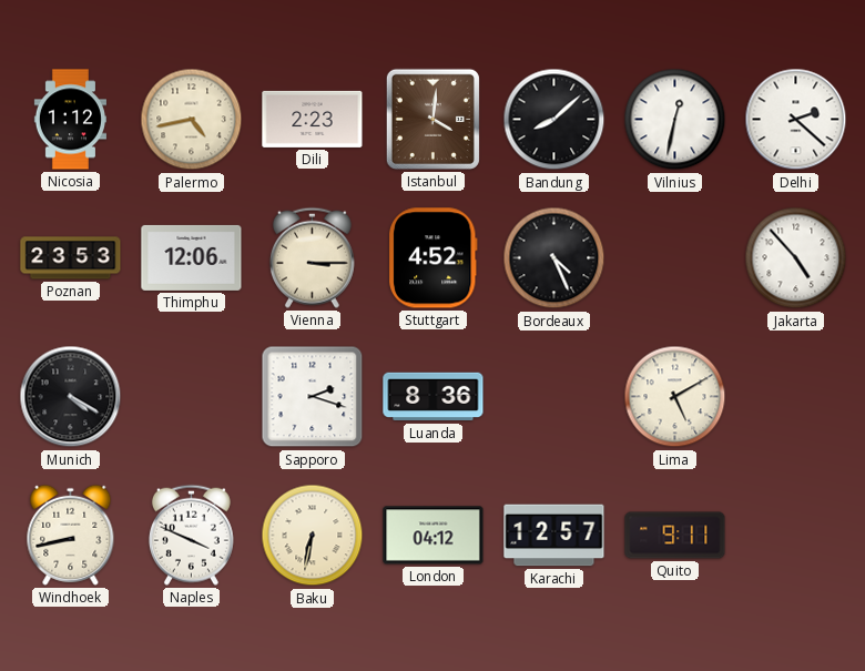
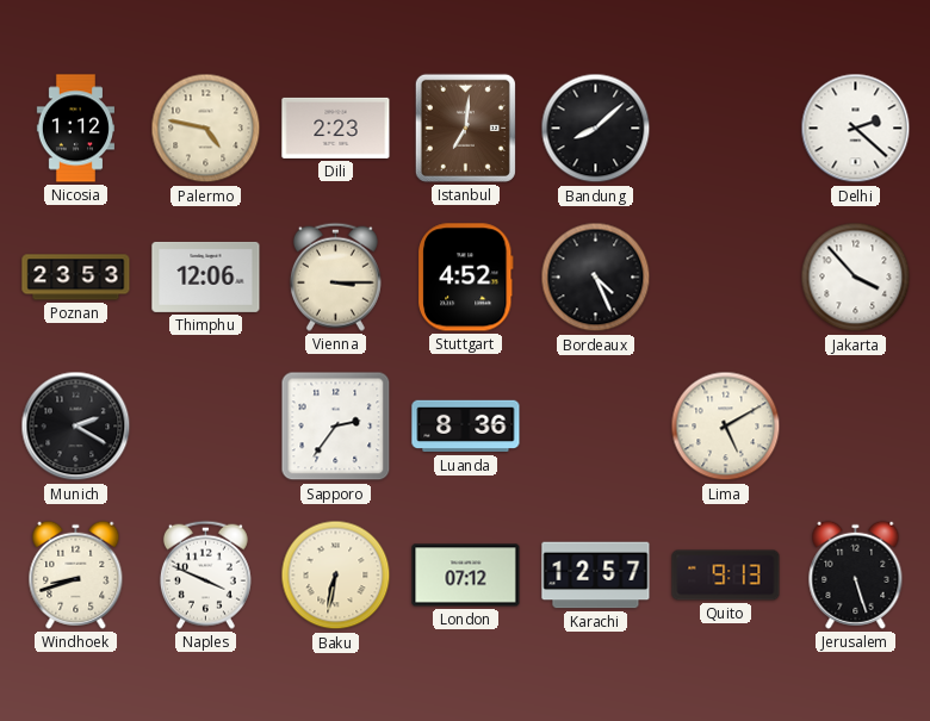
Palermo: 4:43 -> 4:47
Istanbul: 4:01 -> 7:01
Vilnius: 12:32 -> none
Jakarta: 4:53 -> 3:53
Munich: 4:20 -> 2:20
Sapporo: 2:18 -> 2:36
Windhoek: 8:43 -> 8:42
London: 04:12 -> 07:12
Quito: 9:11 -> 9:13
Jerusalem: none -> 5:27
